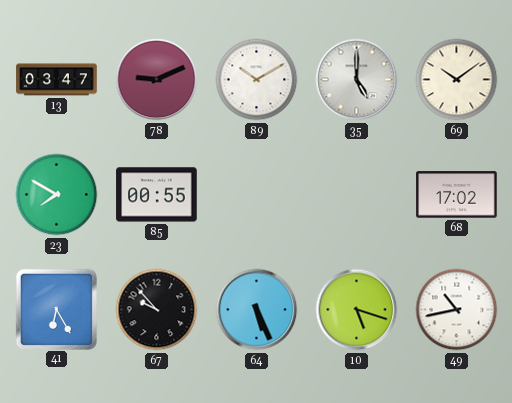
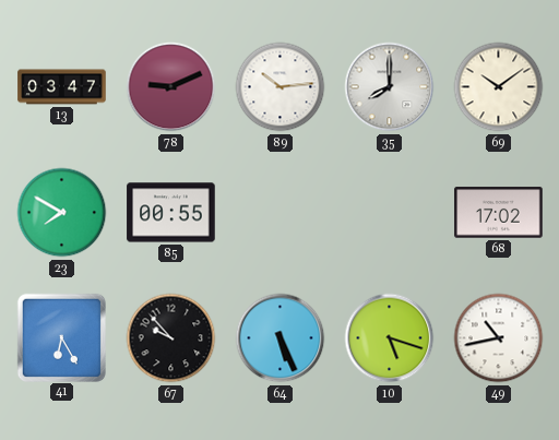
89: 10:10 -> 10:14
35: 5:00 -> 8:00
